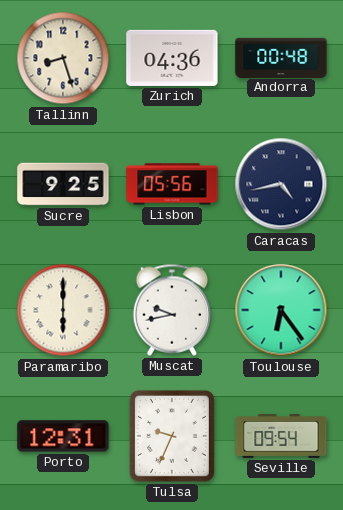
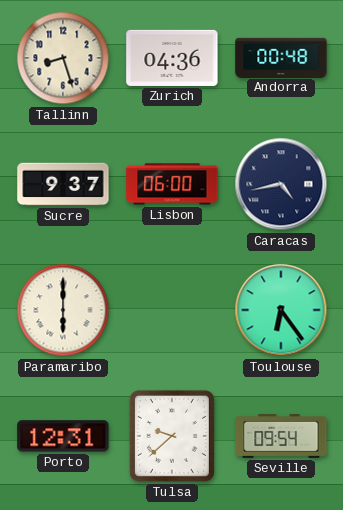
Sucre: 9:25 -> 9:37
Lisbon: 05:56 -> 06:00
Muscat: 9:43 -> none
Tulsa: 9:34 -> 9:38
